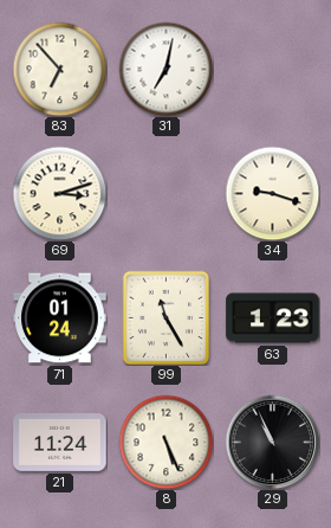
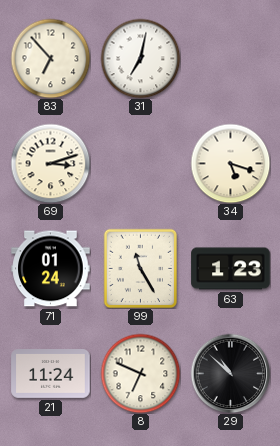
34: 9:18 -> 5:18
8: 5:26 -> 6:49
29: 10:56 -> 10:52
